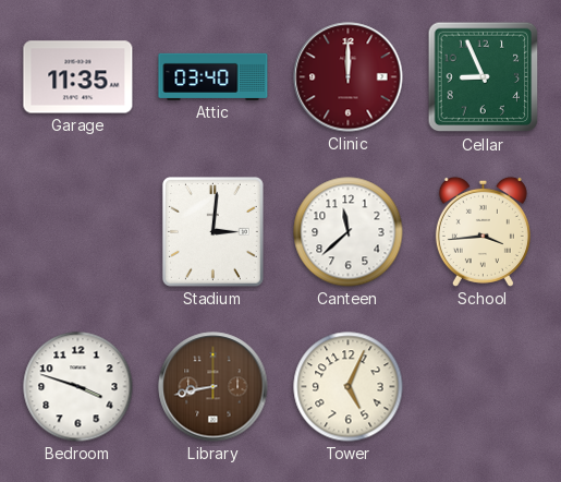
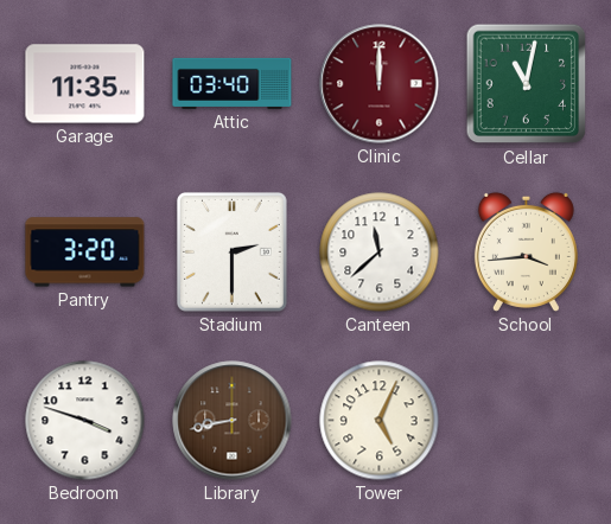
Cellar: 8:56 -> 11:02
Pantry: none -> 3:20
Stadium: 3:01 -> 2:30
